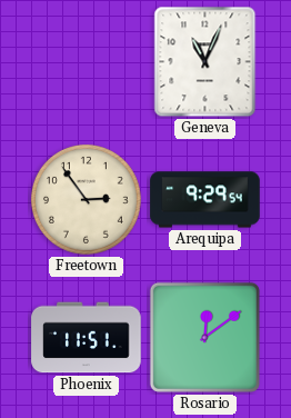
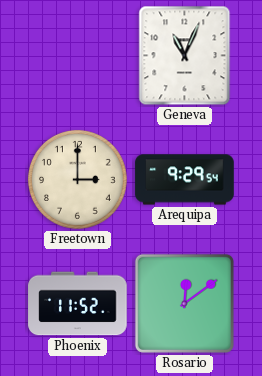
Freetown: 2:54 -> 3:00
Phoenix: 11:51 -> 11:52
